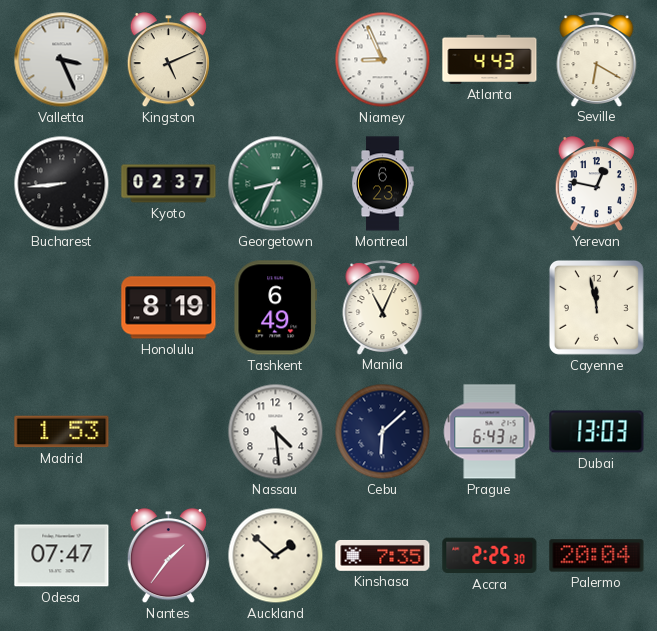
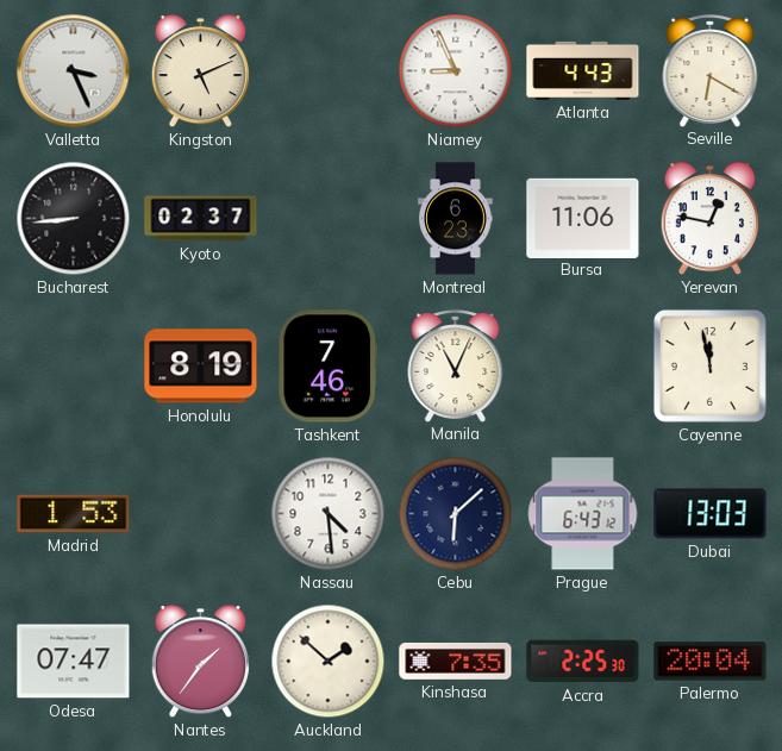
Georgetown: 8:34 -> none
Bursa: none -> 11:06
Tashkent: 6:49 -> 7:46
